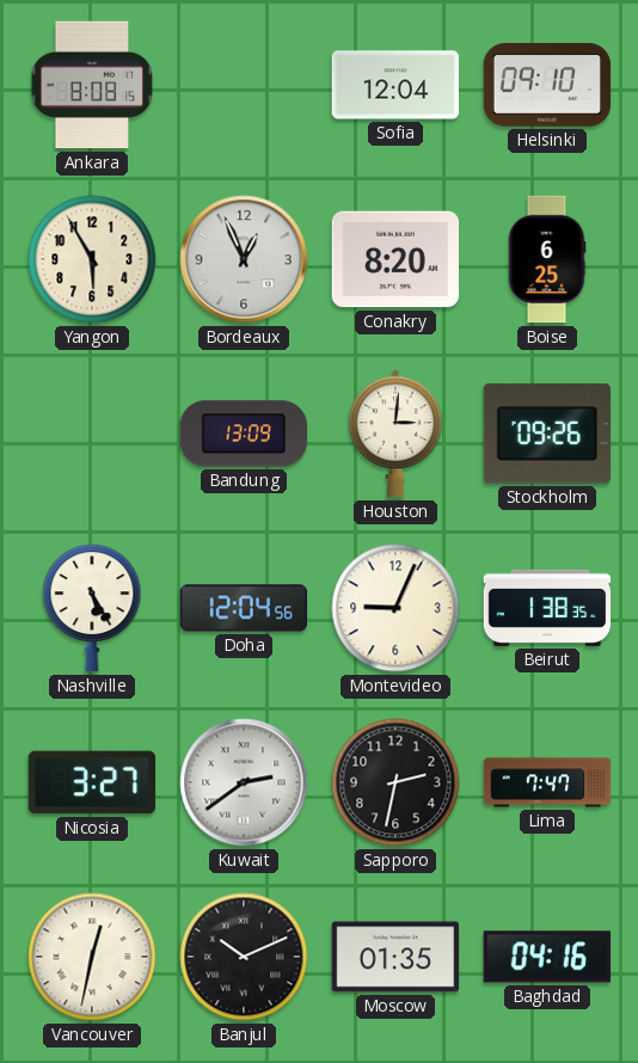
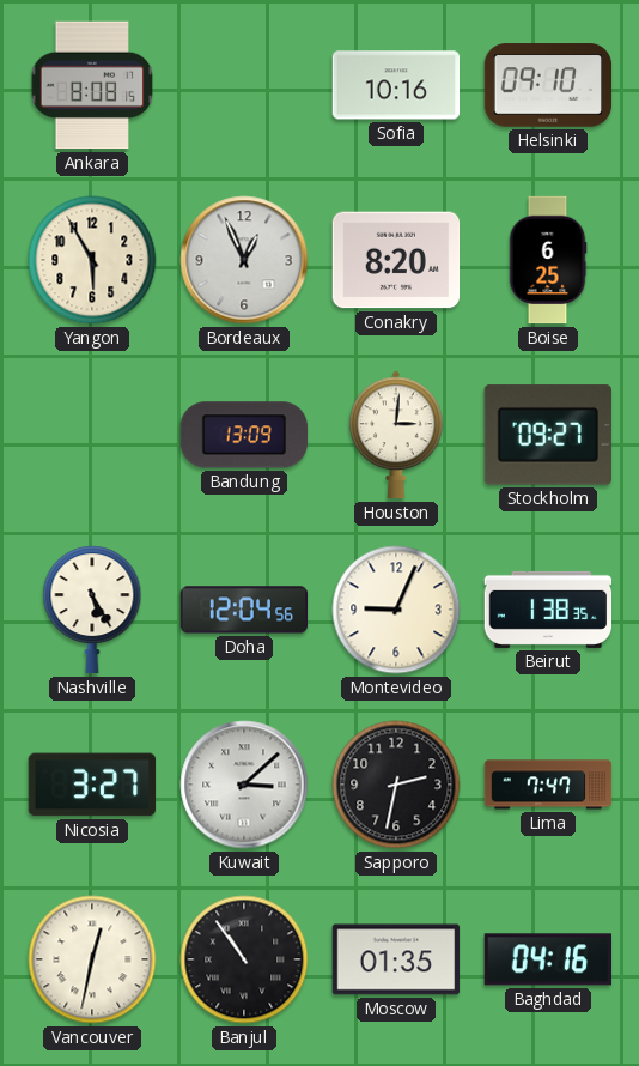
Sofia: 12:04 -> 10:16
Stockholm: 09:26 -> 09:27
Kuwait: 2:39 -> 3:08
Banjul: 10:11 -> 10:54
